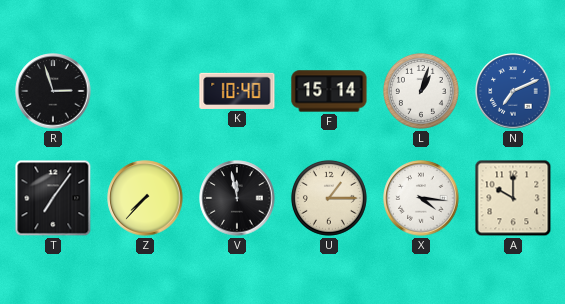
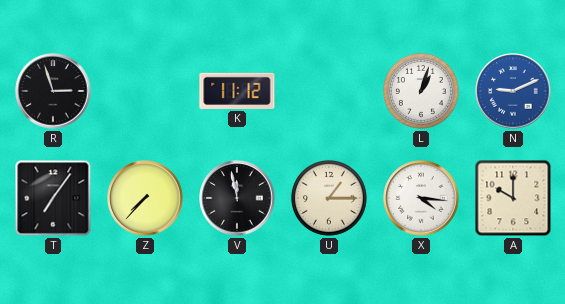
K: 10:40 -> 11:12
F: 15:14 -> none
N: 7:11 -> 9:11
